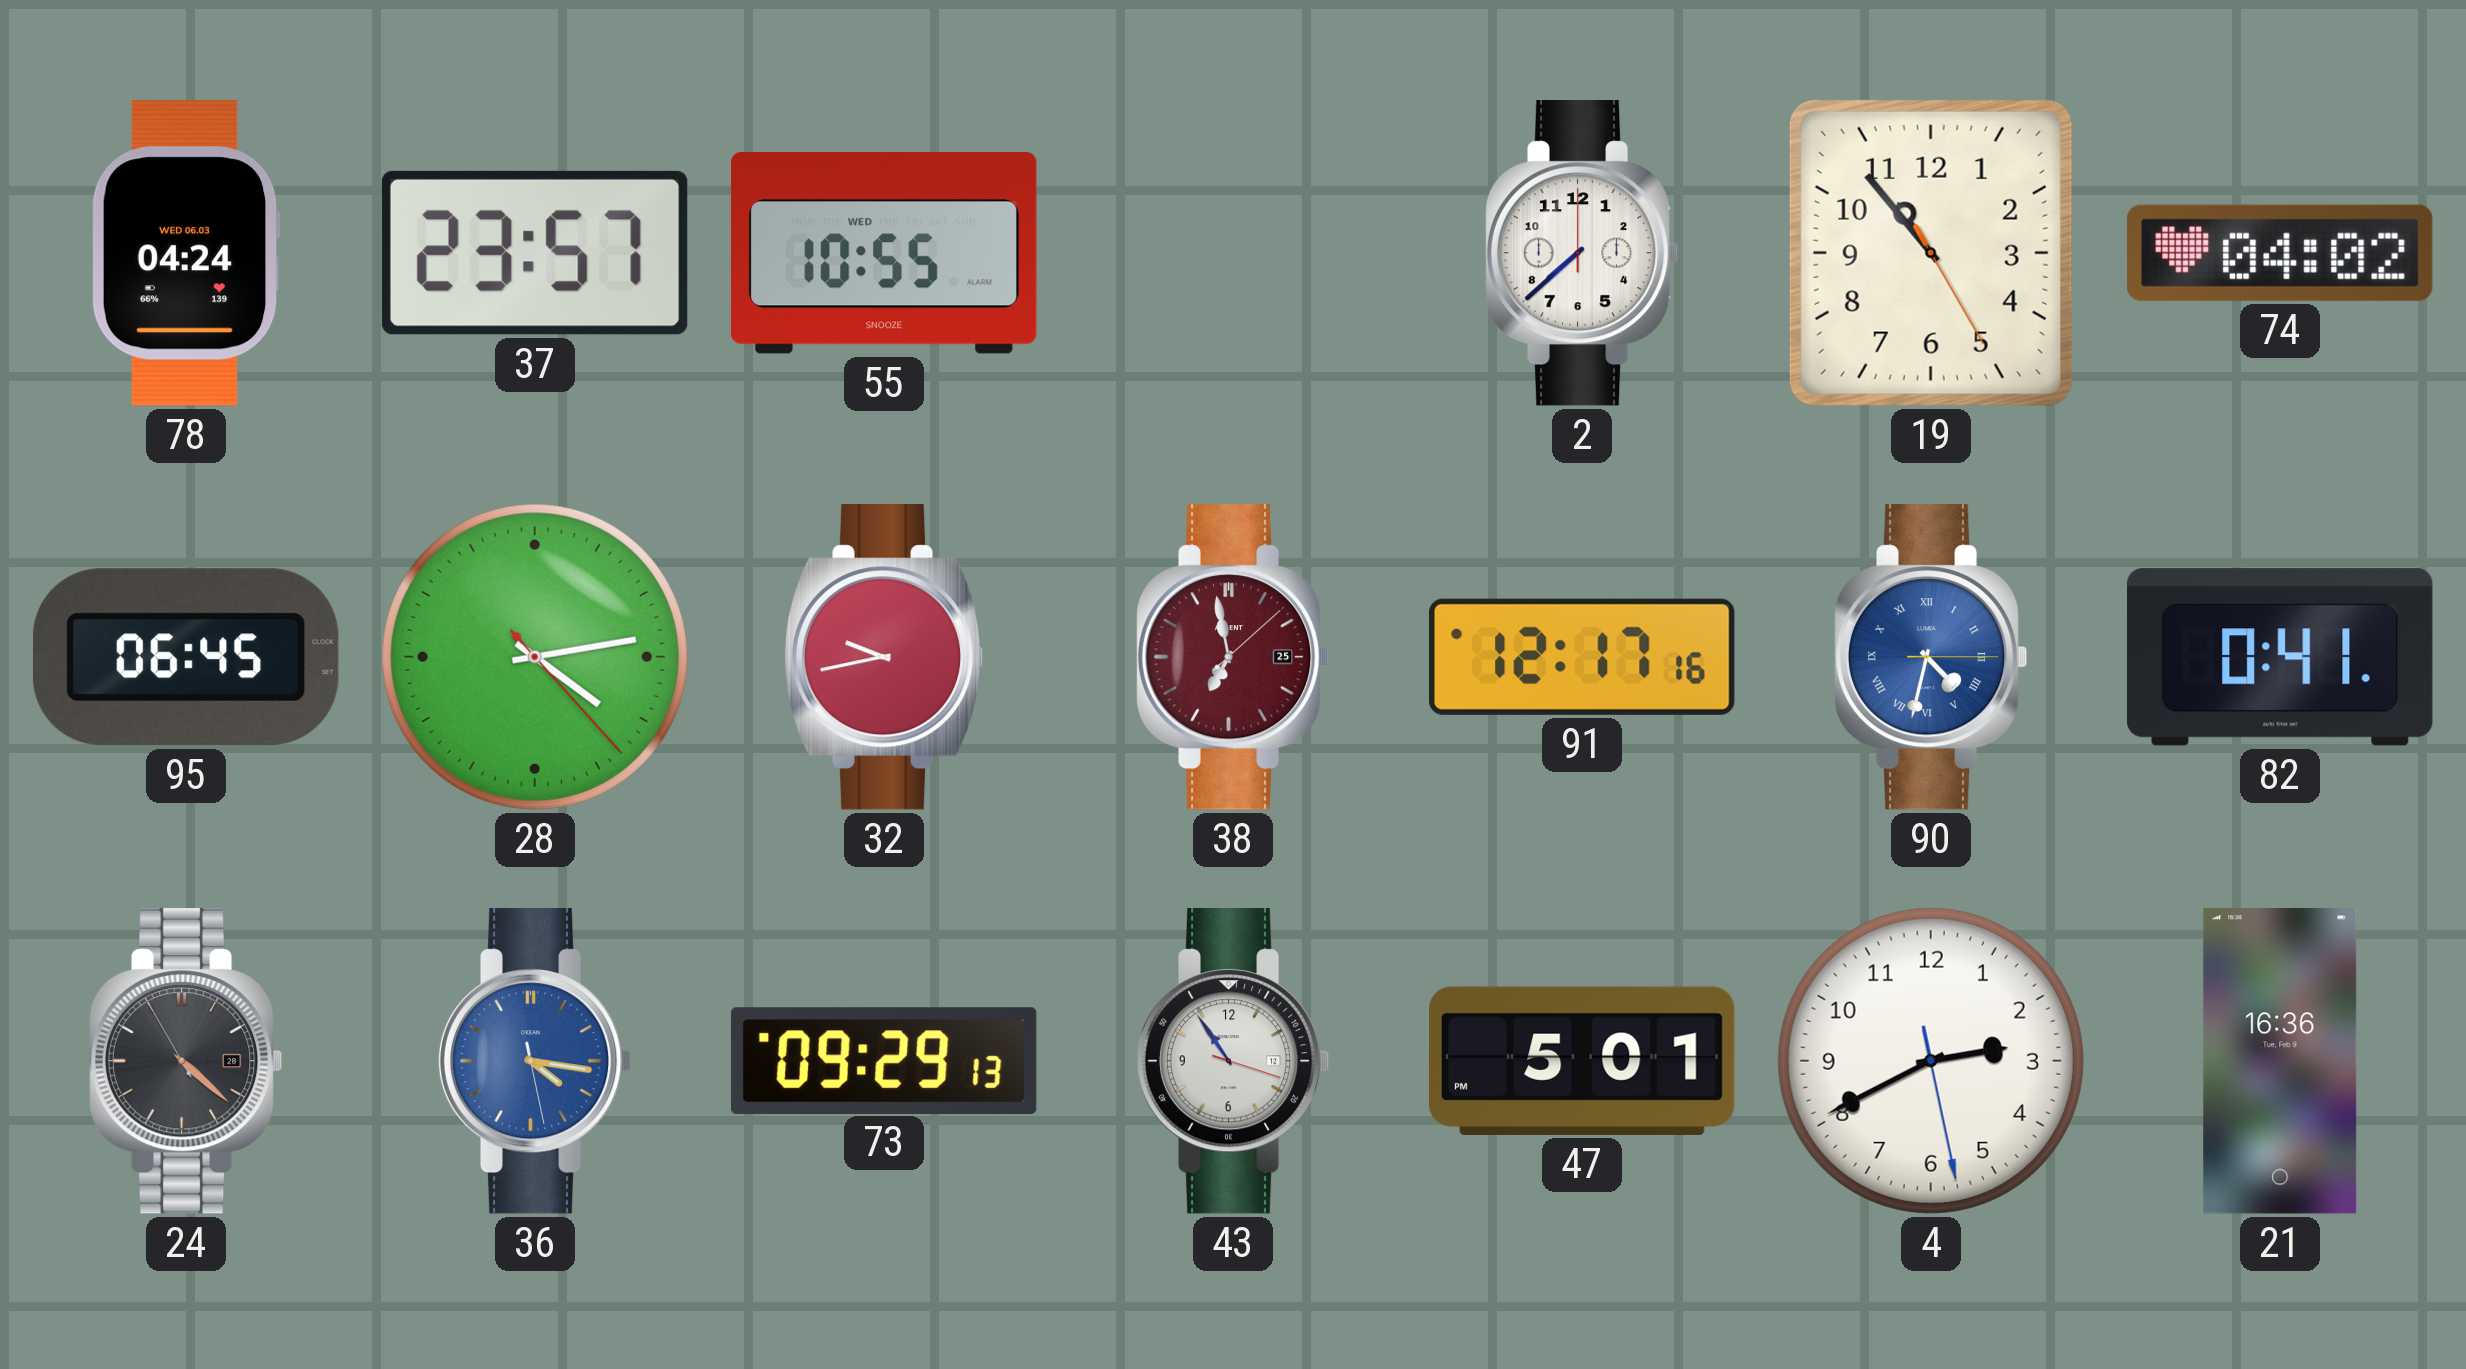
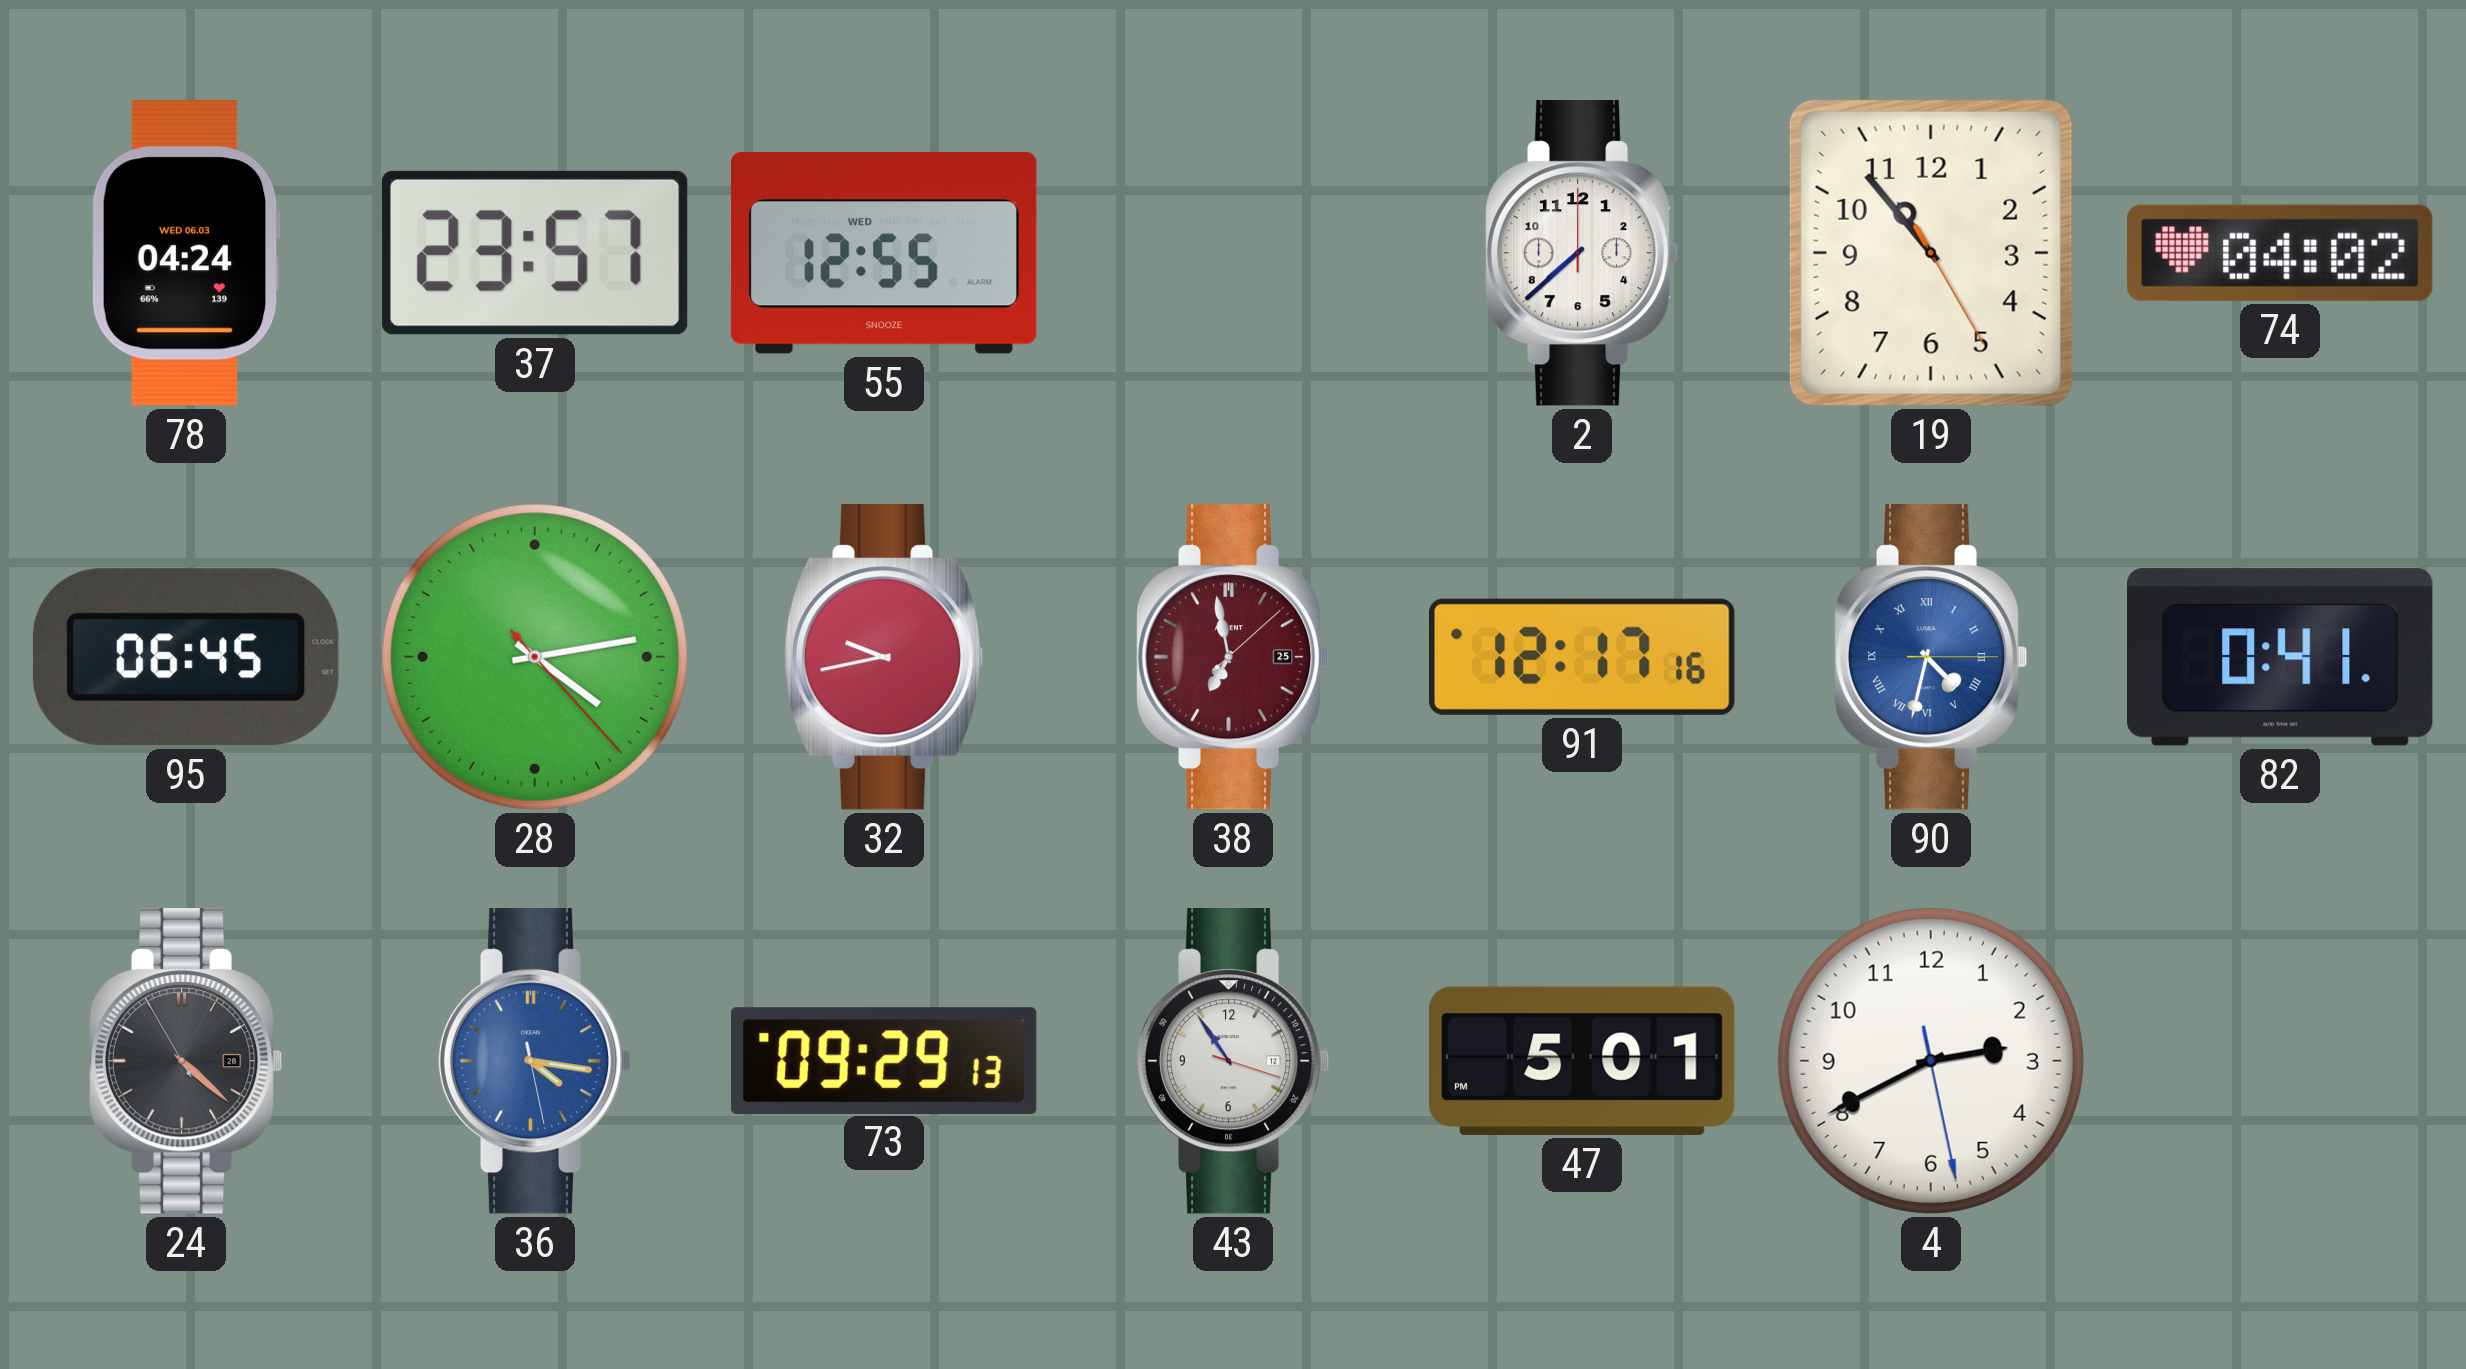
55: 10:55 -> 12:55
21: 16:36 -> none
